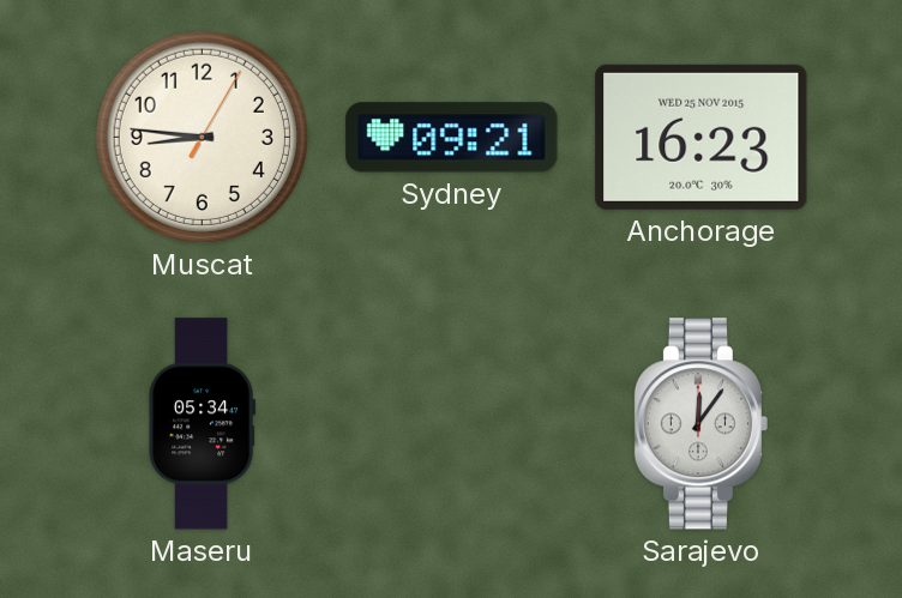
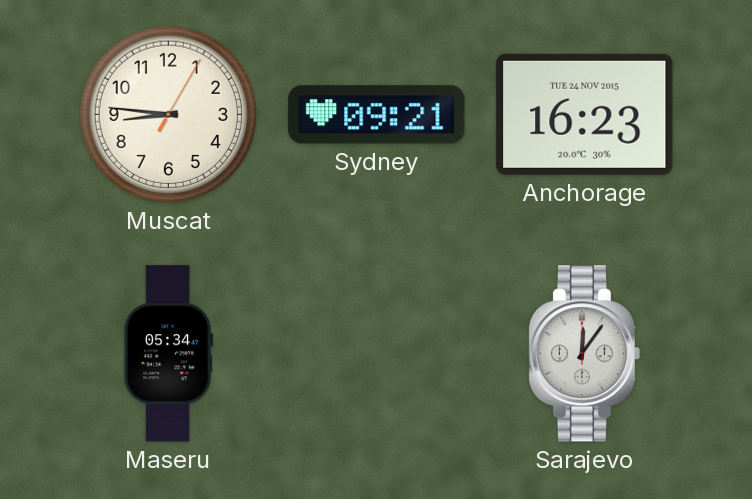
Anchorage date: WED 25 NOV 2015 -> TUE 24 NOV 2015
